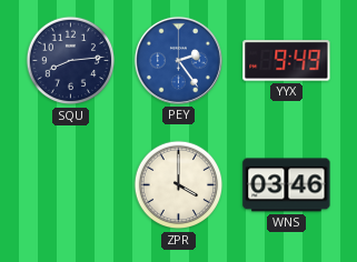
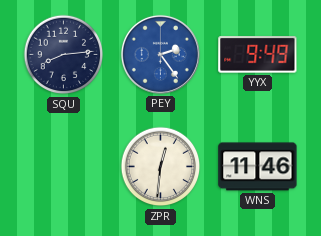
ZPR: 4:00 -> 12:31
WNS: 03:46 -> 11:46
